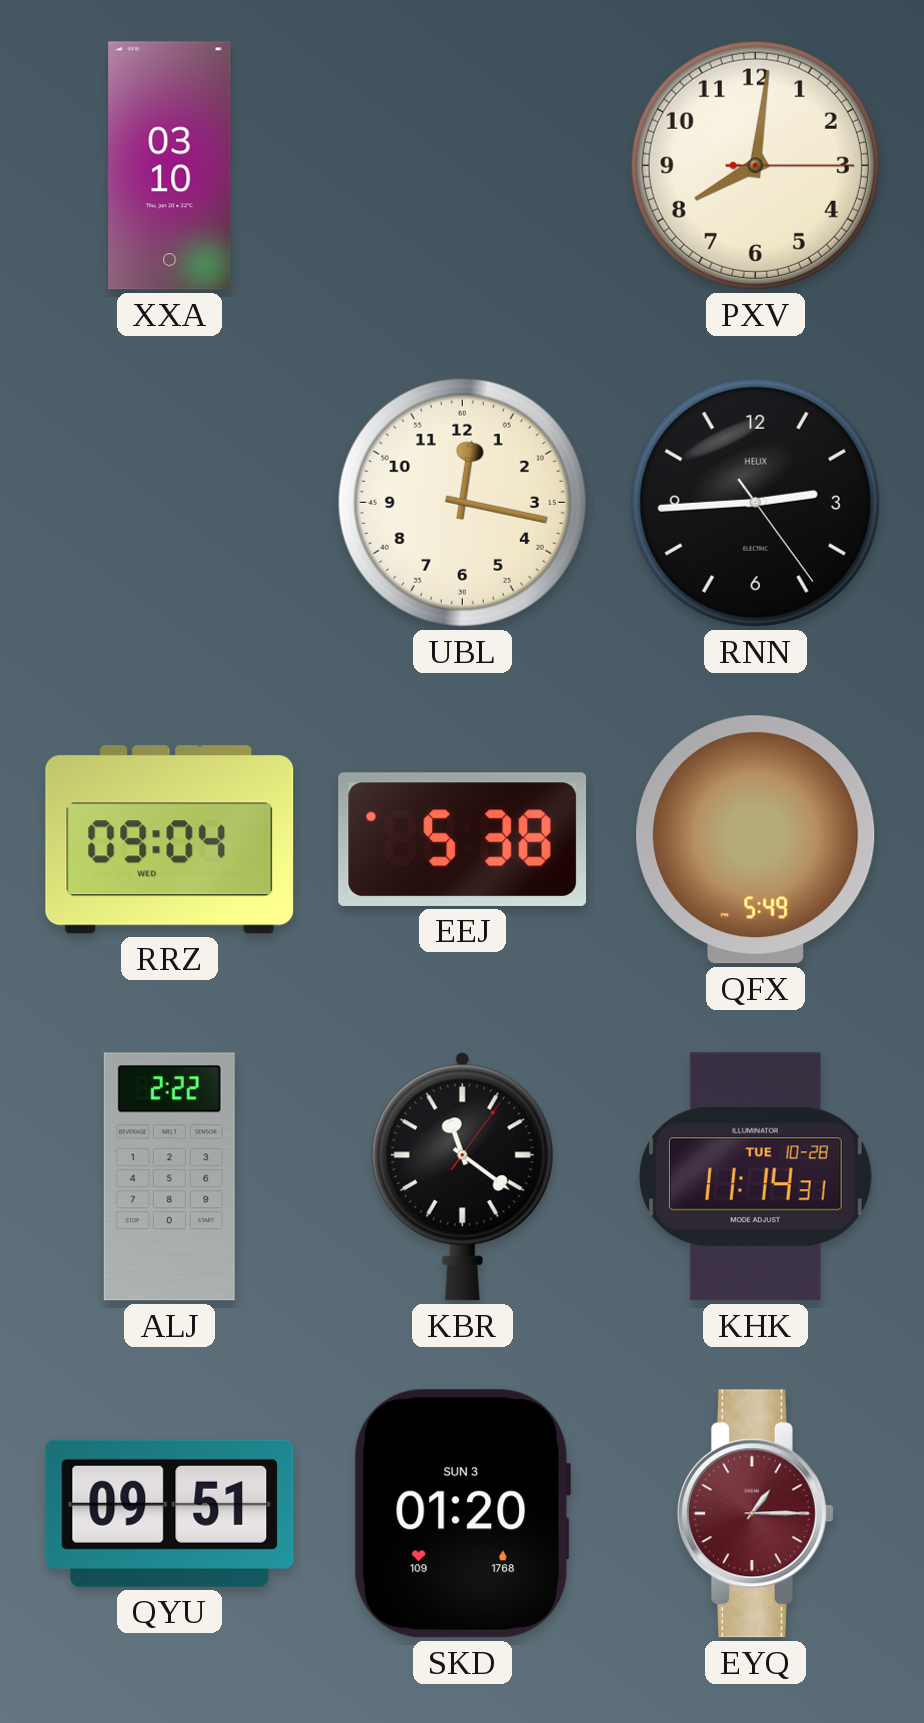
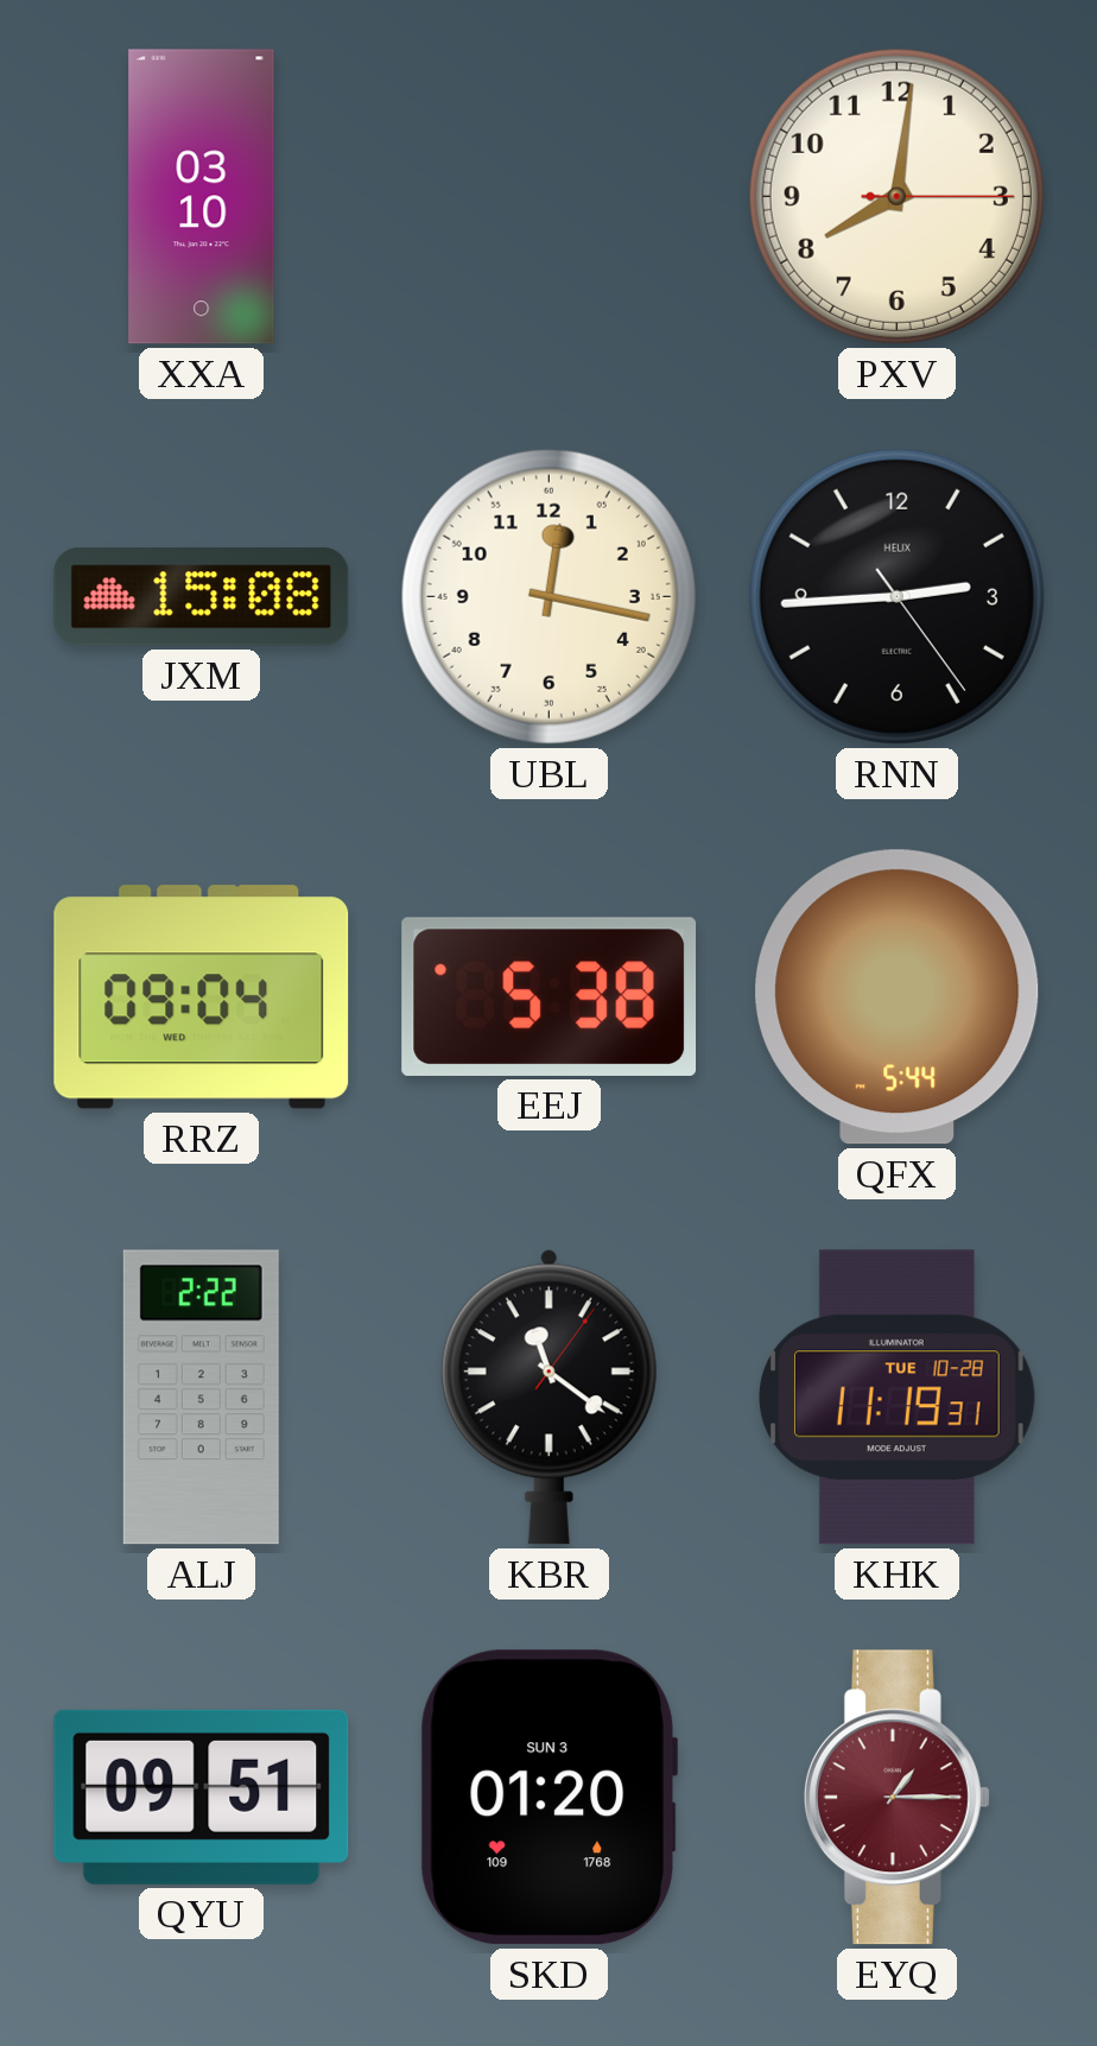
JXM: none -> 15:08
QFX: 5:49 -> 5:44
KHK: 11:14 -> 11:19
